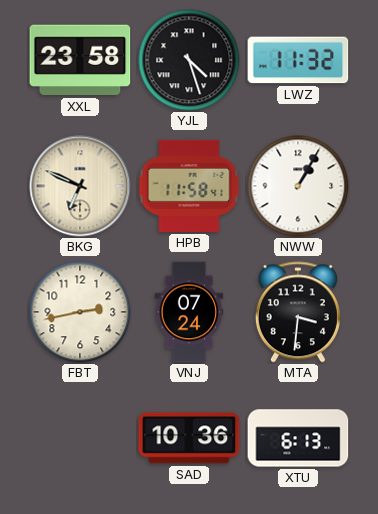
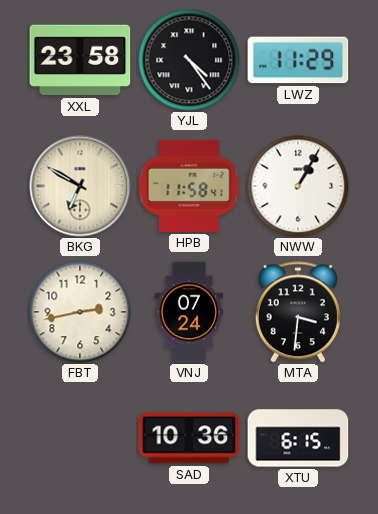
YJL: 4:27 -> 4:24
LWZ: 11:32 -> 11:29
BKG: 6:49 -> 6:50
XTU: 6:13 -> 6:15
